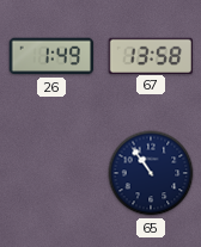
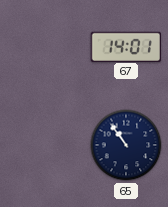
26: 1:49 -> none
67: 13:58 -> 14:01
